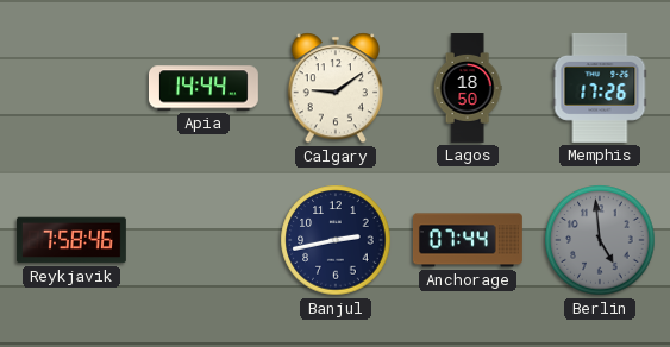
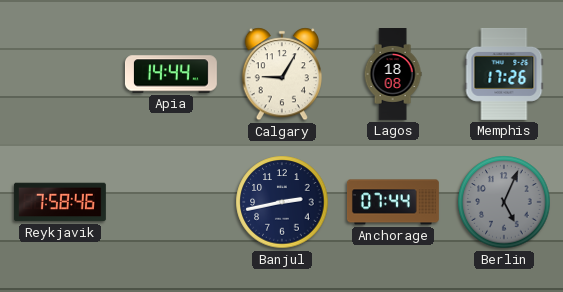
Calgary: 9:09 -> 9:05
Lagos: 18:50 -> 18:08
Berlin: 4:59 -> 5:04
